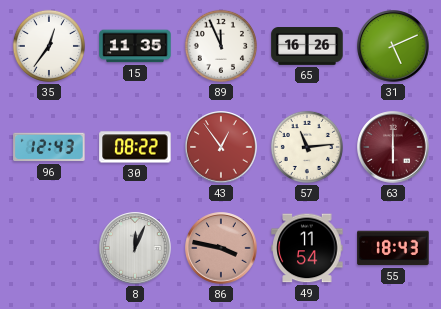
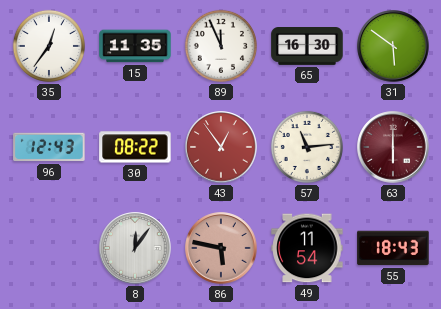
65: 16:26 -> 16:30
31: 5:11 -> 5:51
8: 12:04 -> 12:06
86: 3:47 -> 5:47
